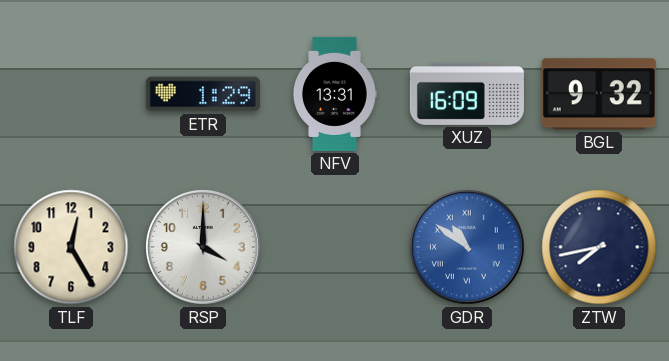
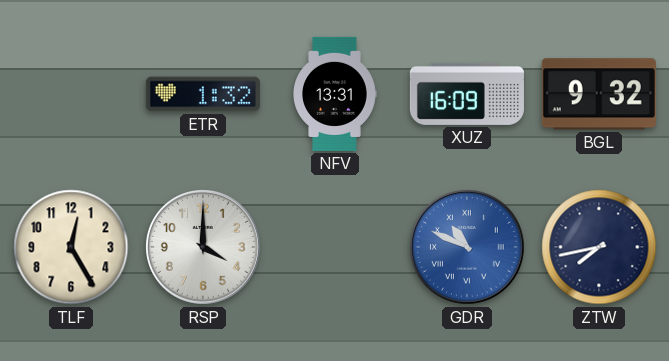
ETR: 1:29 -> 1:32
GDR: 10:51 -> 10:49
